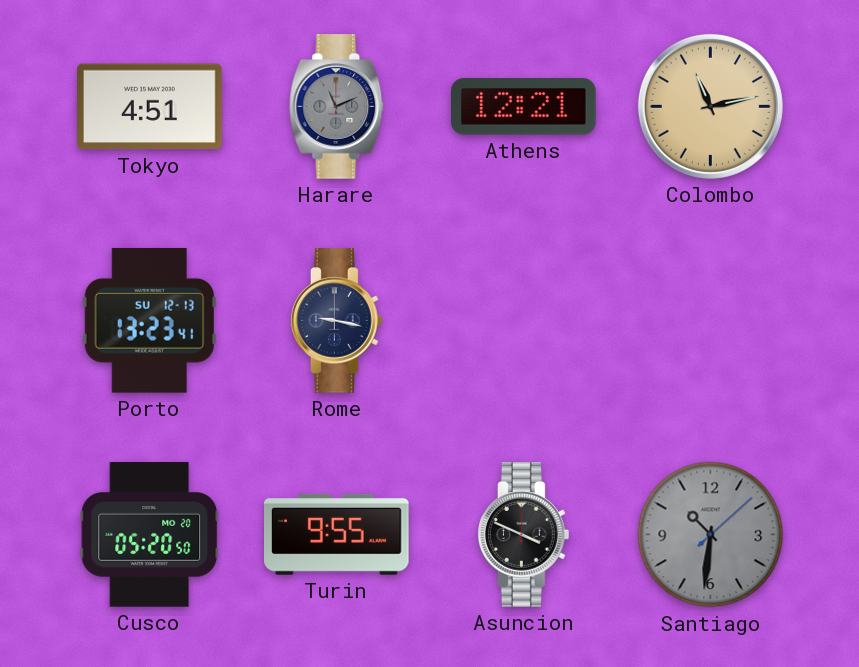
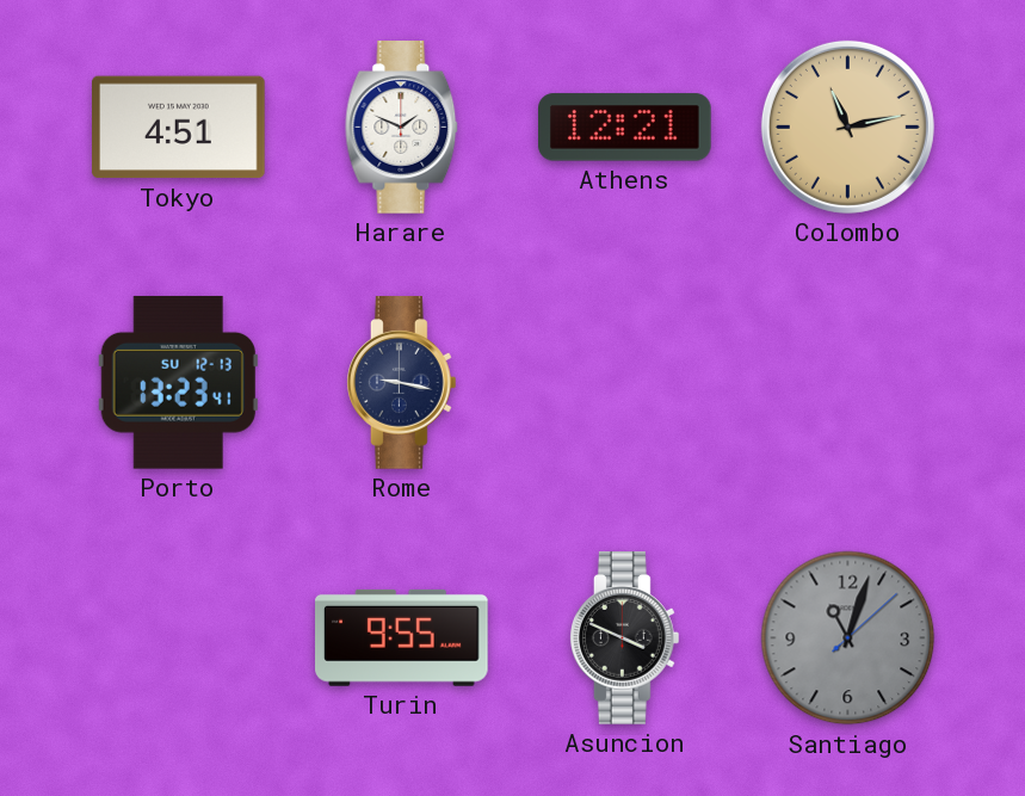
Harare: 11:11 -> 1:49
Harare dial: grey -> white
Cusco: 05:20 -> none
Santiago: 10:31 -> 11:03
